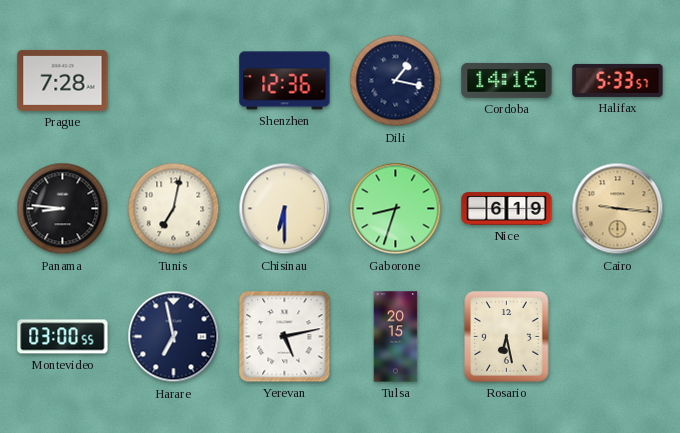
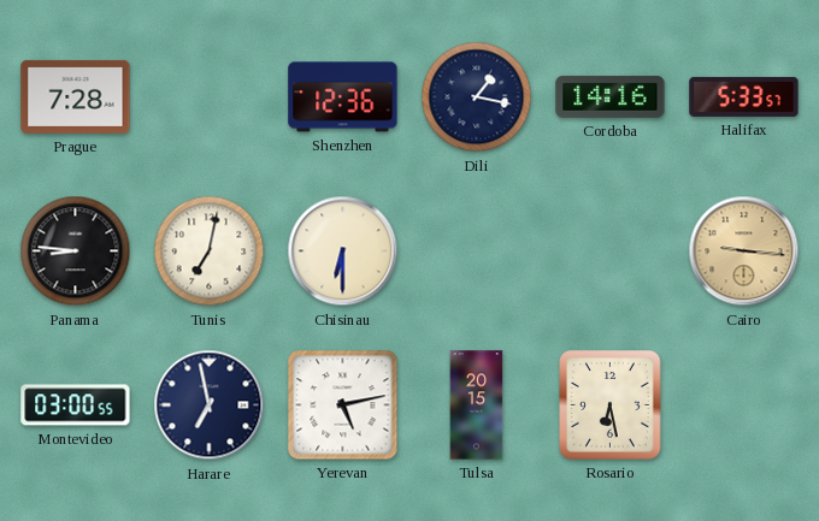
Gaborone: 8:33 -> none
Nice: 6:19 -> none
